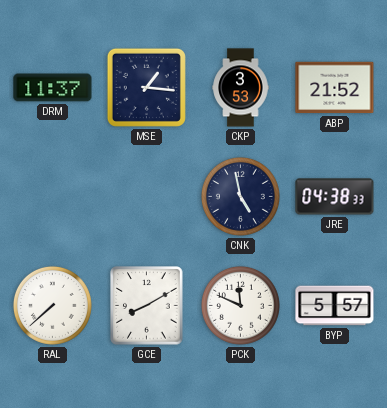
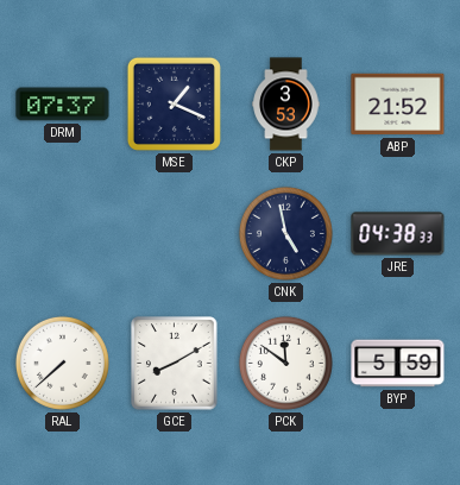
DRM: 11:37 -> 07:37
MSE: 1:16 -> 1:19
PCK: 11:49 -> 11:51
BYP: 5:57 -> 5:59
